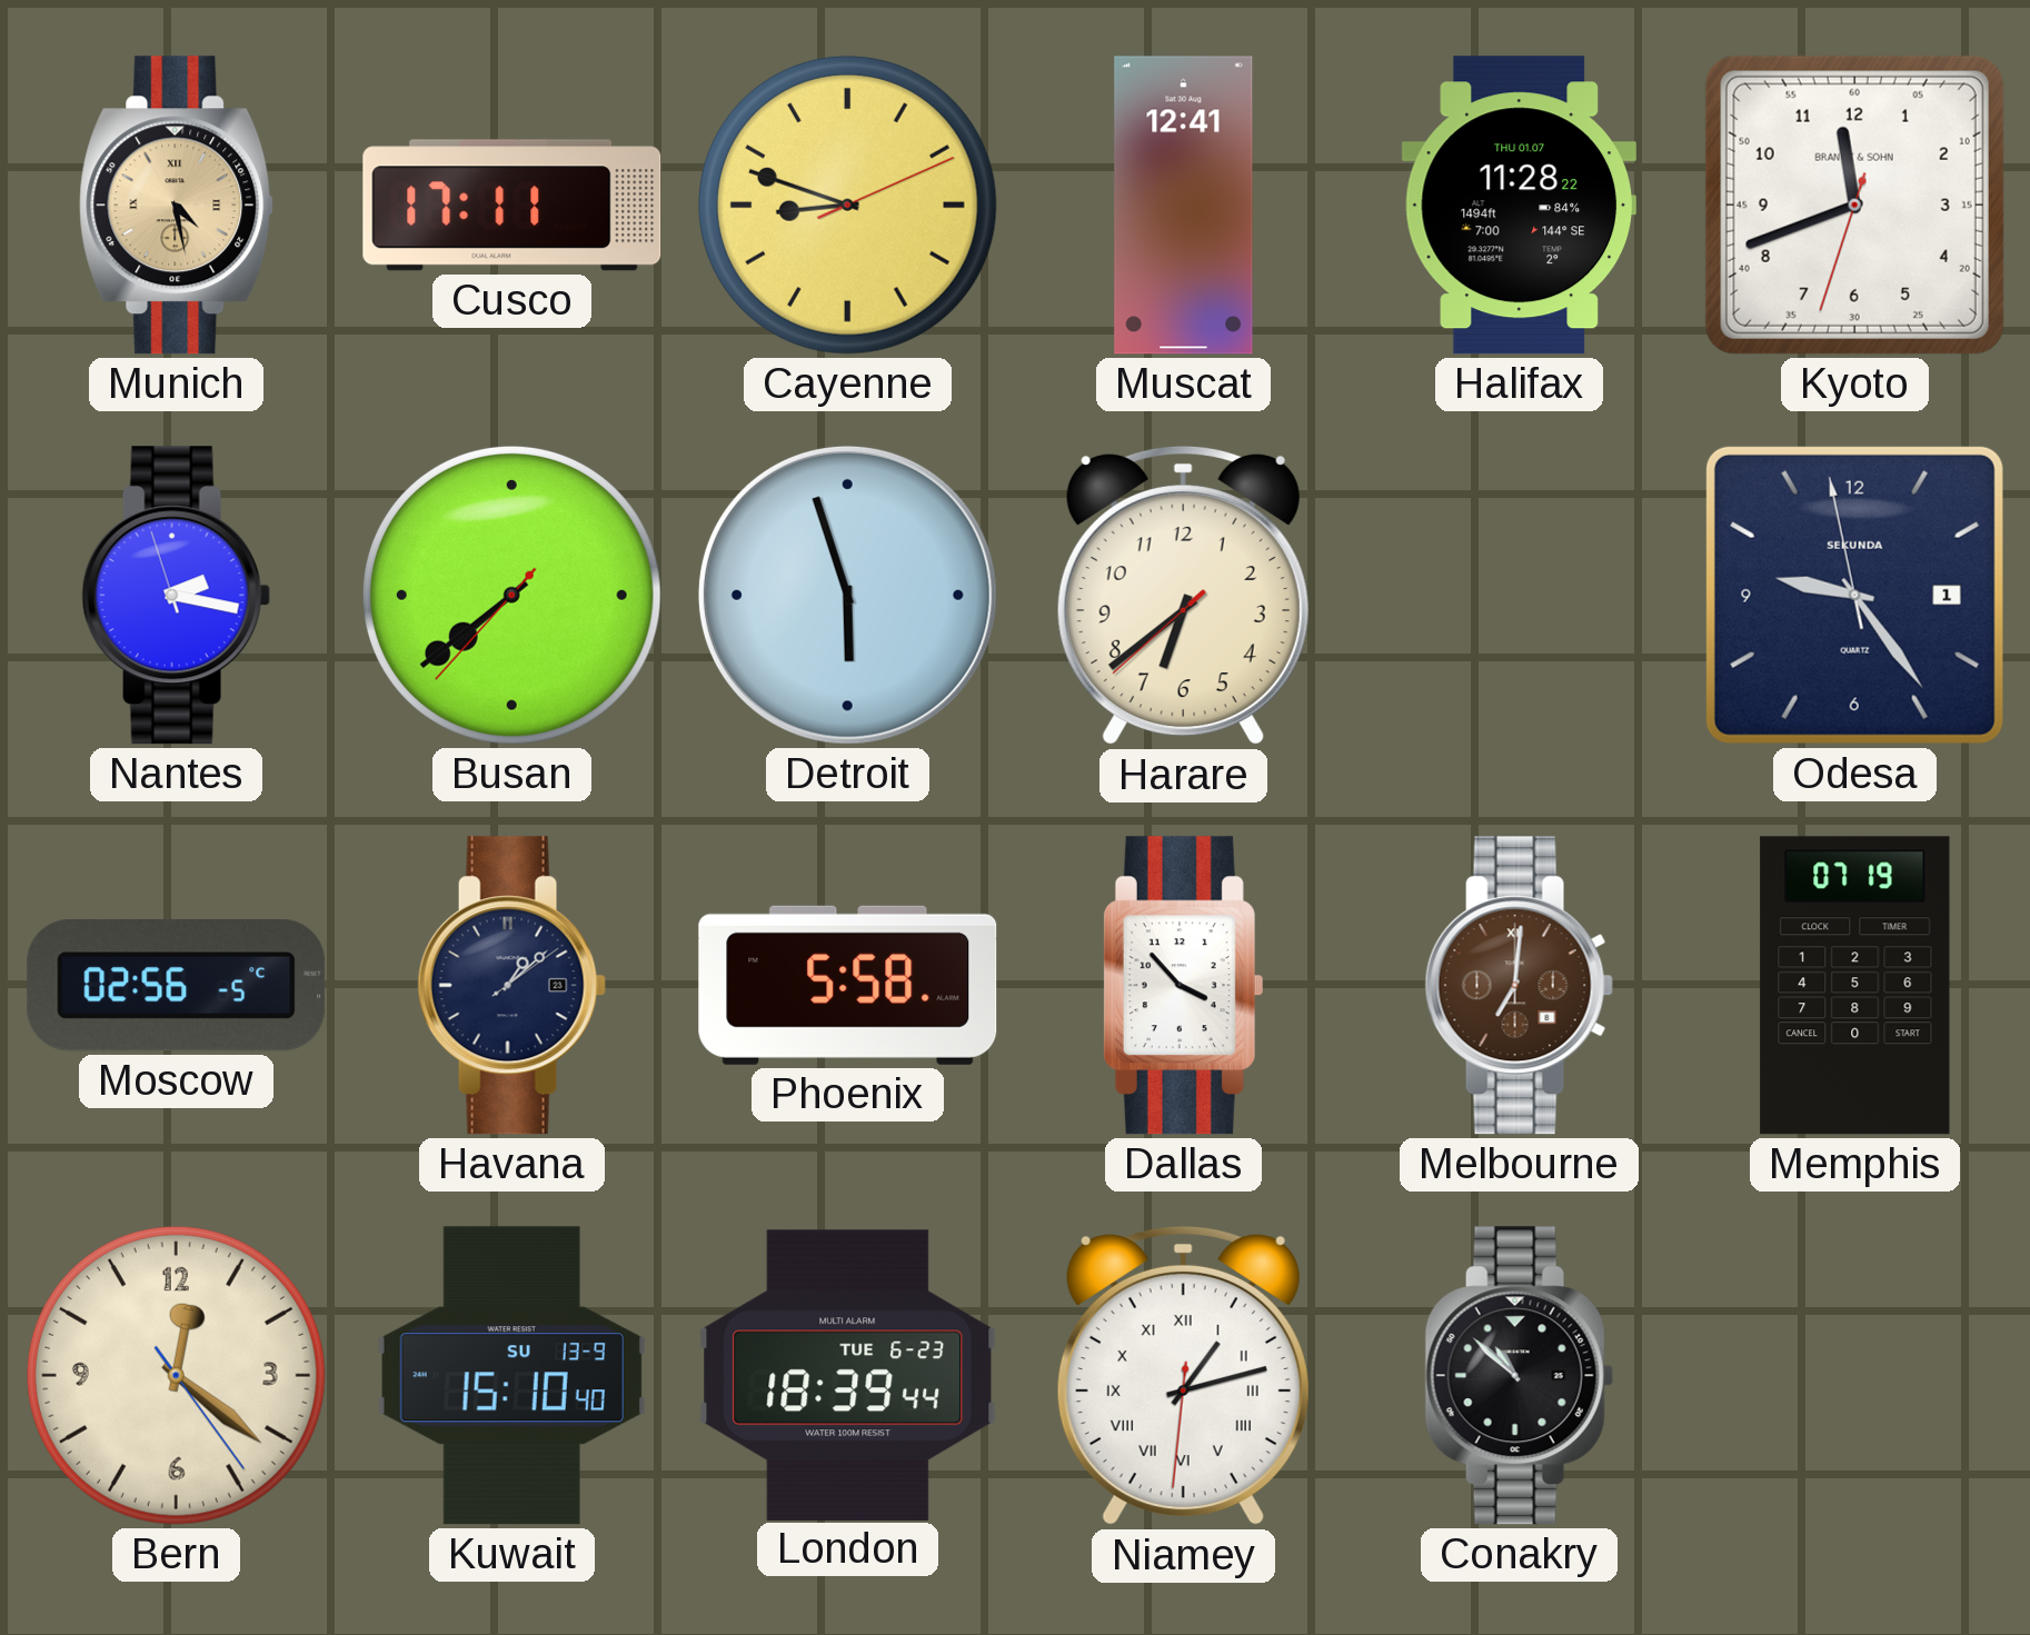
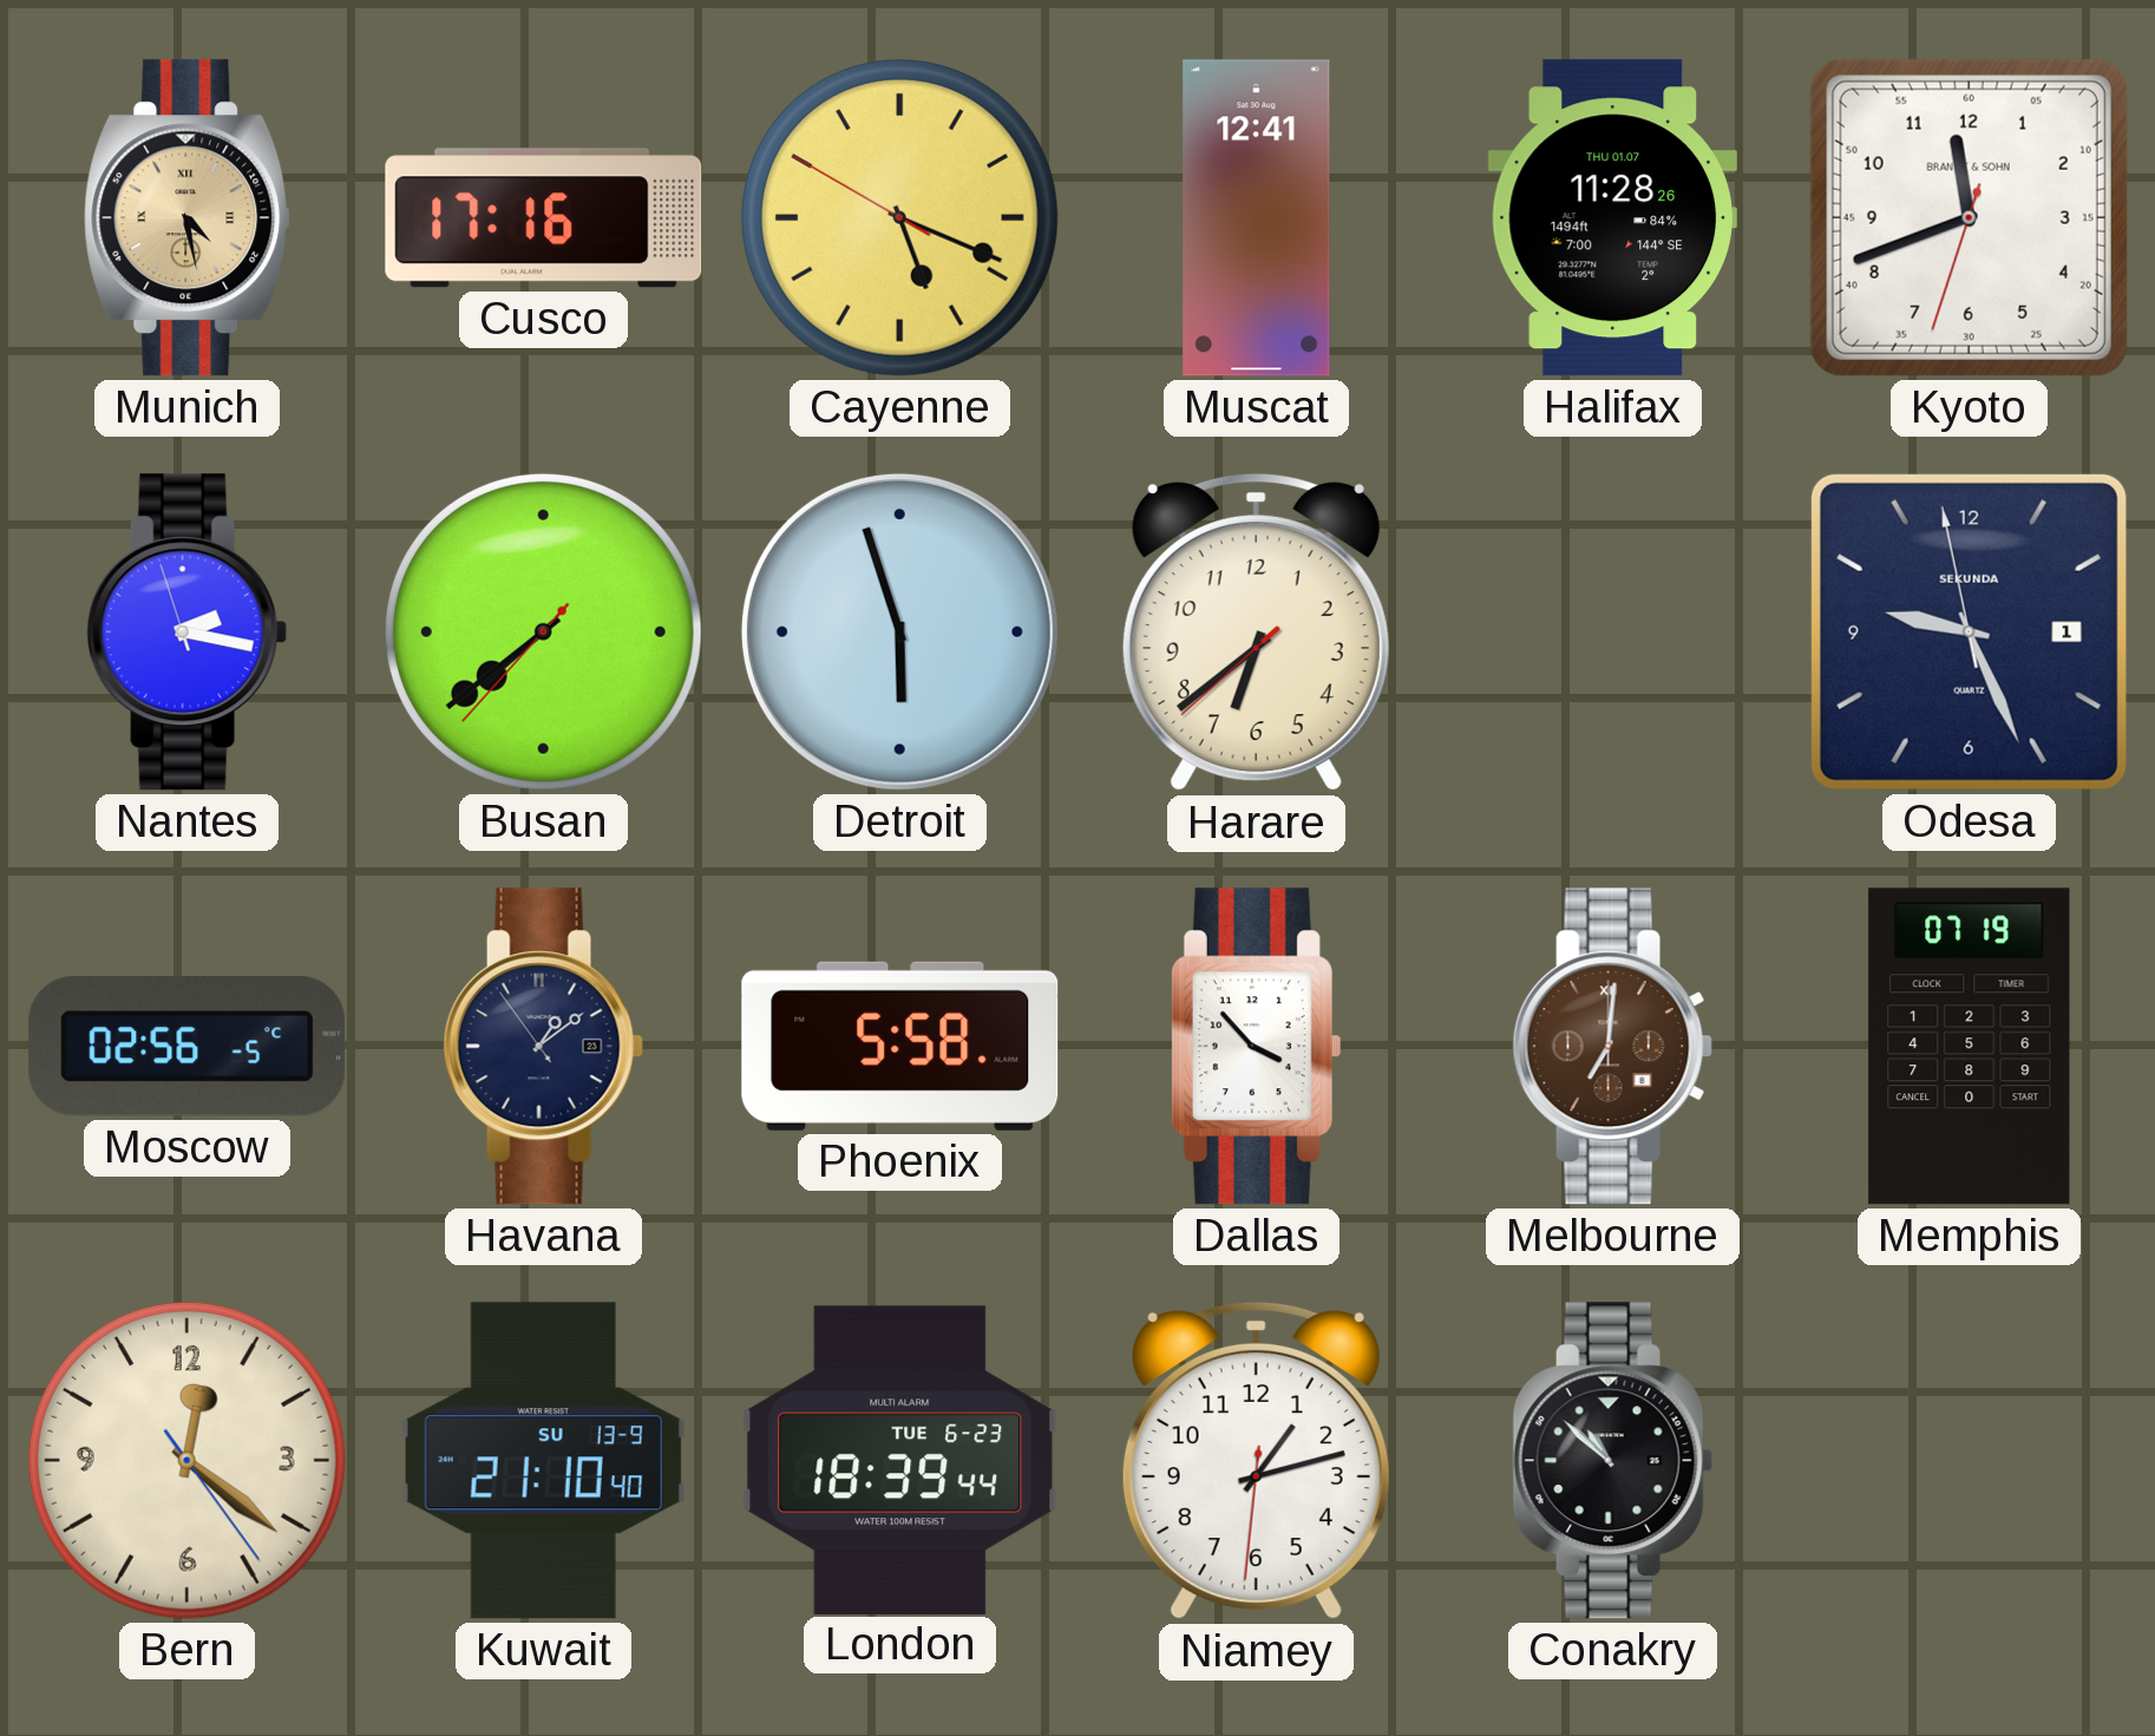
Cusco: 17:11 -> 17:16
Cayenne: 8:48 -> 5:18
Halifax: 11:28:22 -> 11:28:26
Odesa: 9:23 -> 9:25
Havana: 1:08:09 -> 1:08:54
Kuwait: 15:10 -> 21:10
Niamey numerals: Roman -> Arabic
